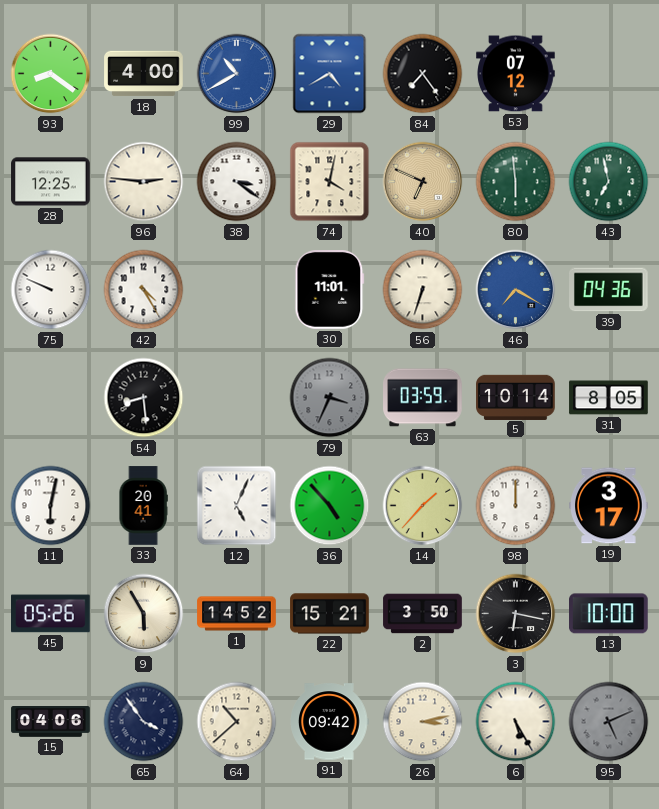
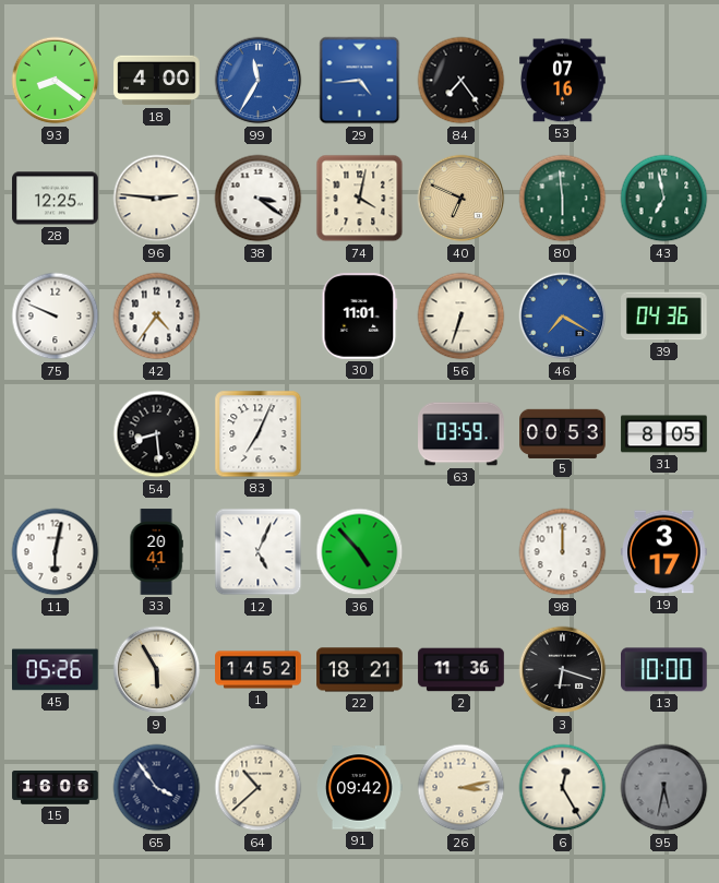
99: 10:40 -> 11:35
29: 4:40 -> 4:44
53: 07:12 -> 07:16
42: 4:25 -> 4:36
83: none -> 7:04
79: 3:34 -> none
5: 10:14 -> 00:53
14: 1:37 -> none
22: 15:21 -> 18:21
2: 3:50 -> 11:36
3: 6:17 -> 6:18
15: 04:06 -> 16:06
6: 5:25 -> 12:25
95: 5:11 -> 5:32
